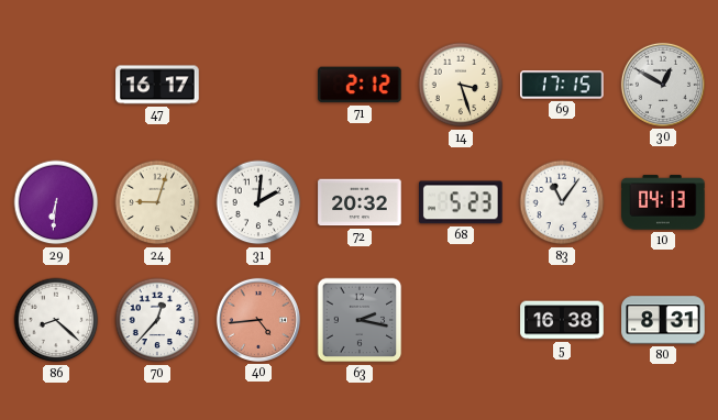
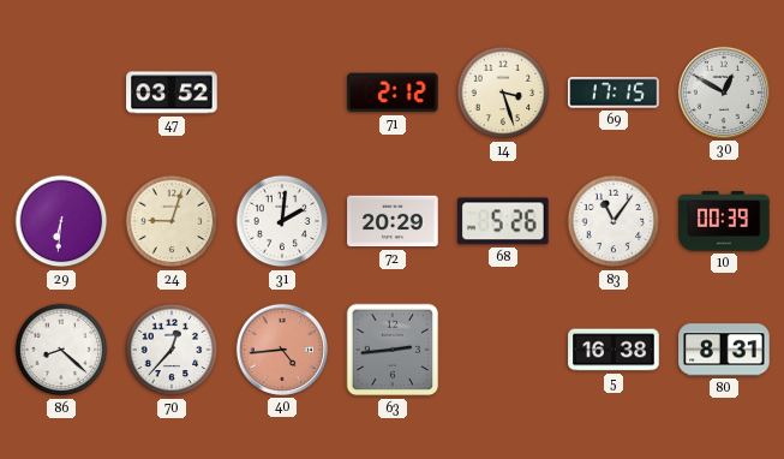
47: 16:17 -> 03:52
72: 20:32 -> 20:29
68: 5:23 -> 5:26
10: 04:13 -> 00:39
63: 2:17 -> 2:44
